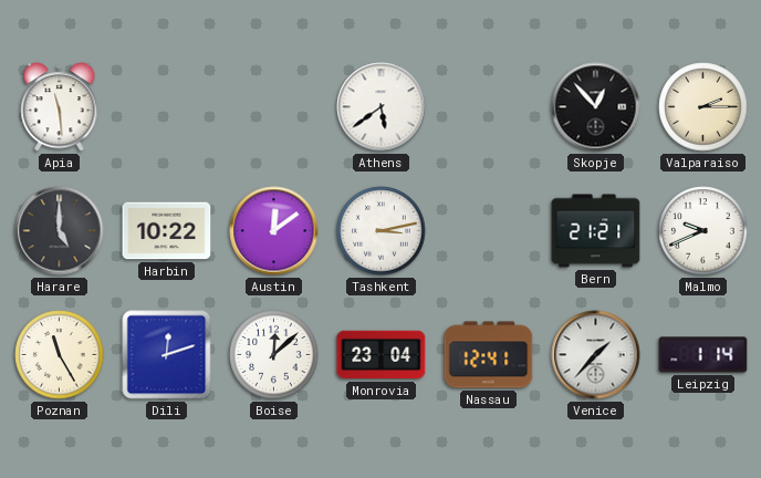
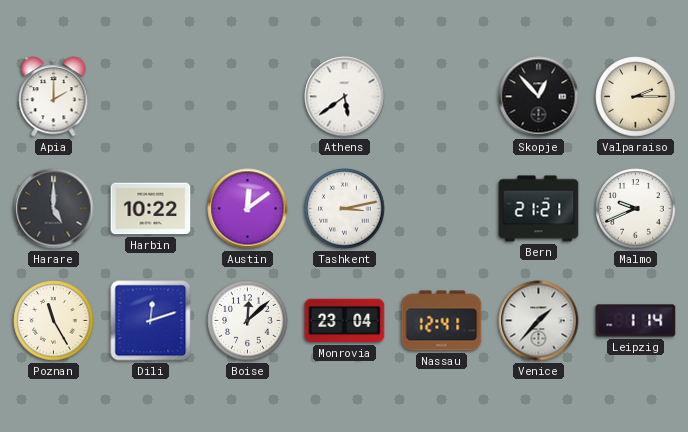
Apia: 11:29 -> 2:00
